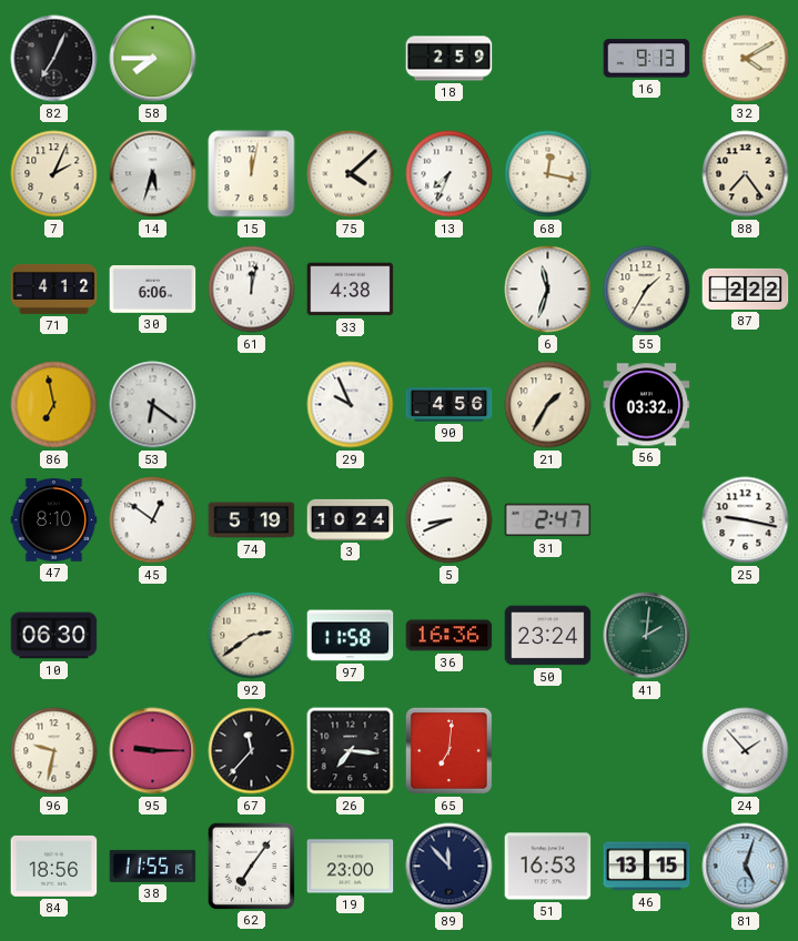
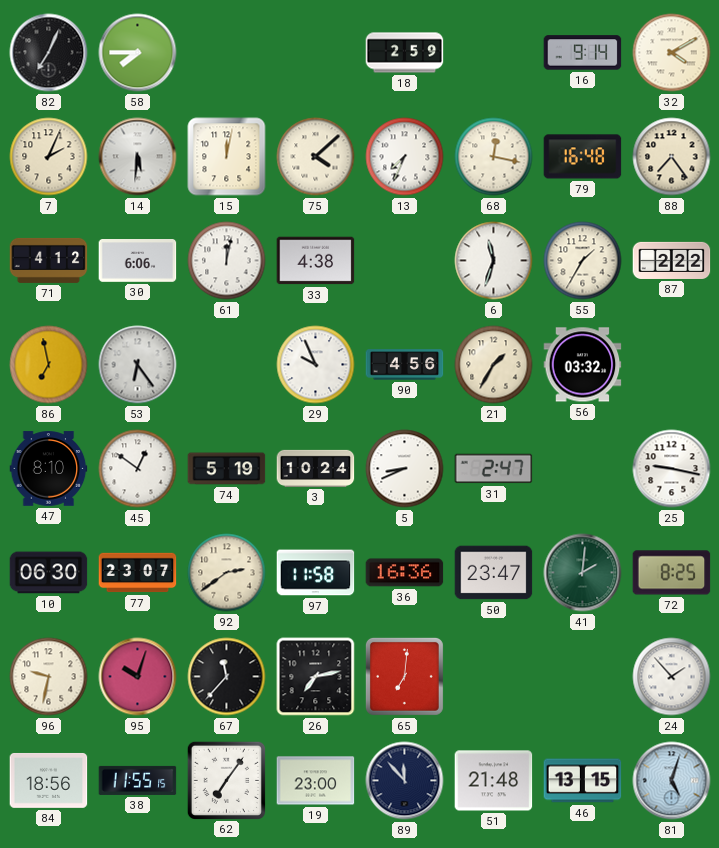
16: 9:13 -> 9:14
14: 5:33 -> 5:31
79: none -> 16:48
53: 6:21 -> 6:24
77: none -> 23:07
50: 23:24 -> 23:47
72: none -> 8:25
95: 9:15 -> 10:03
26: 7:16 -> 7:13
51: 16:53 -> 21:48
